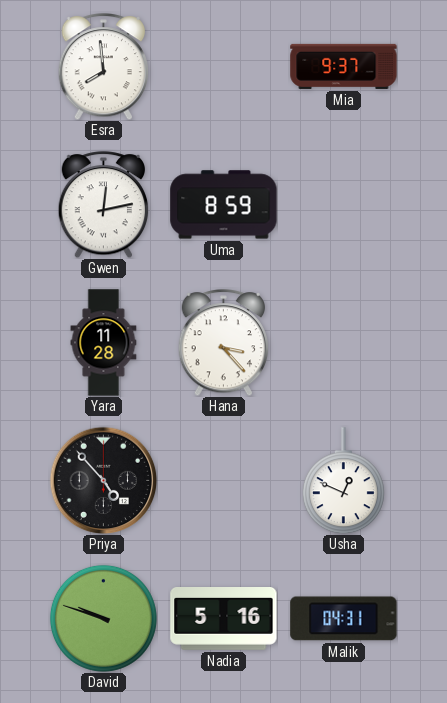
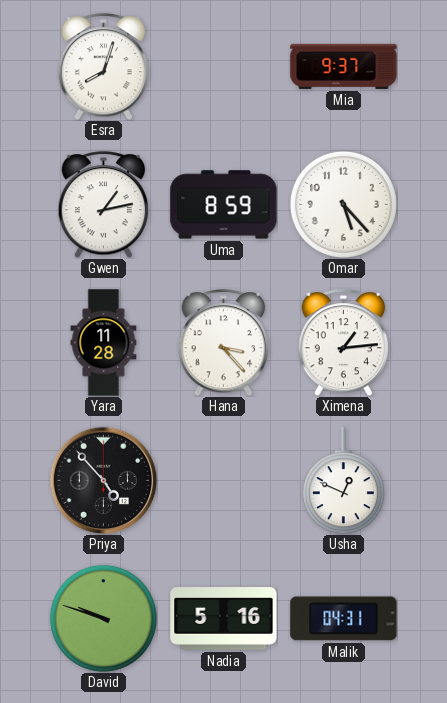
Esra: 7:59 -> 8:03
Gwen: 12:13 -> 1:13
Omar: none -> 5:23
Ximena: none -> 1:14
